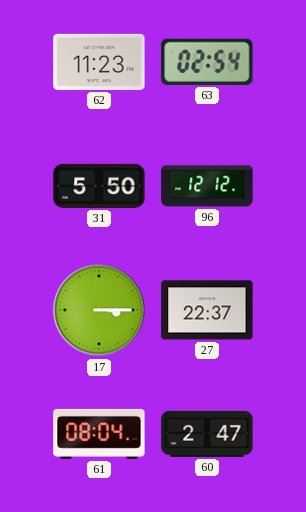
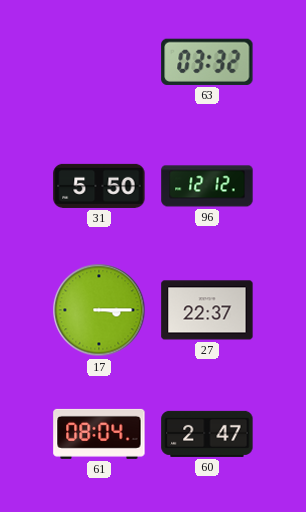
62: 11:23 -> none
63: 02:54 -> 03:32
